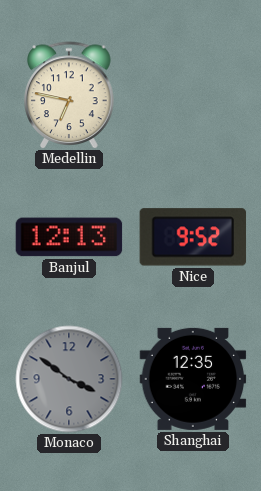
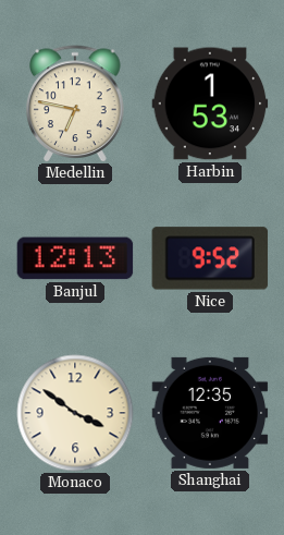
Harbin: none -> 1:53
Monaco dial: grey -> cream
